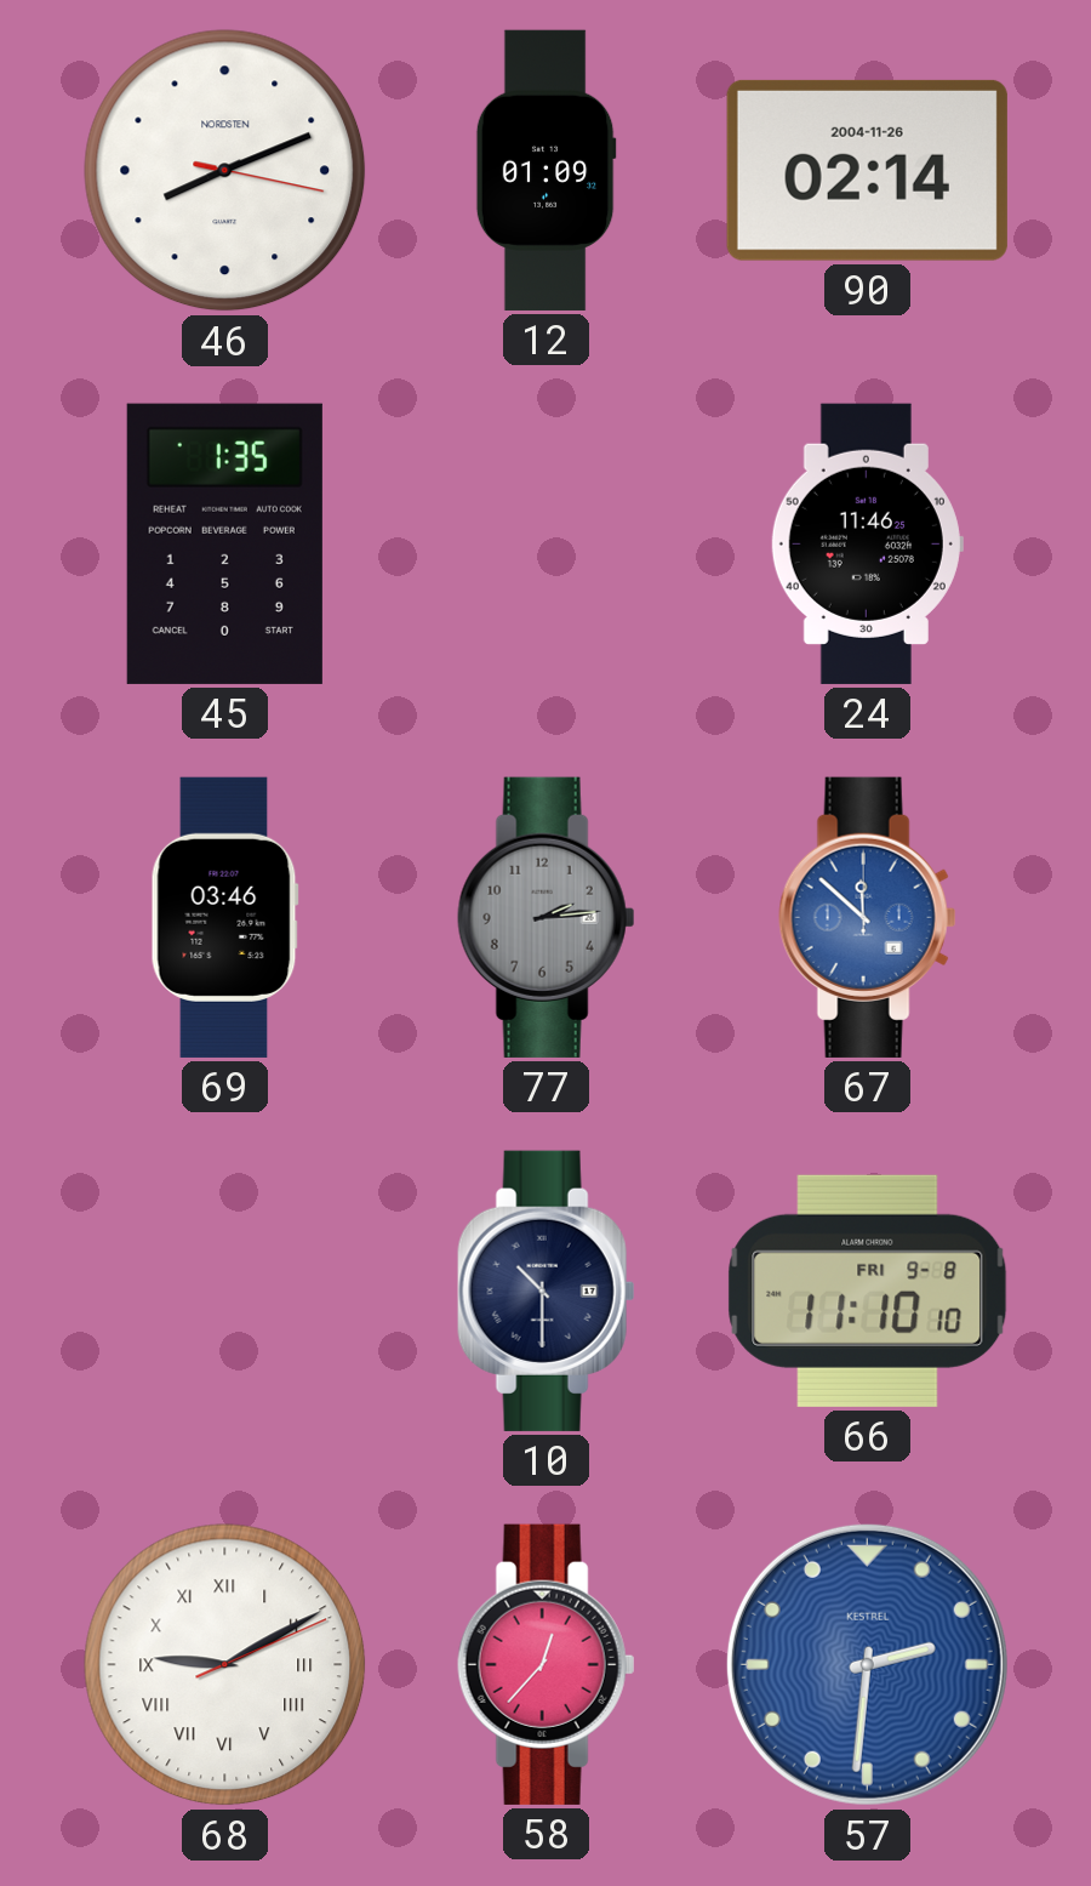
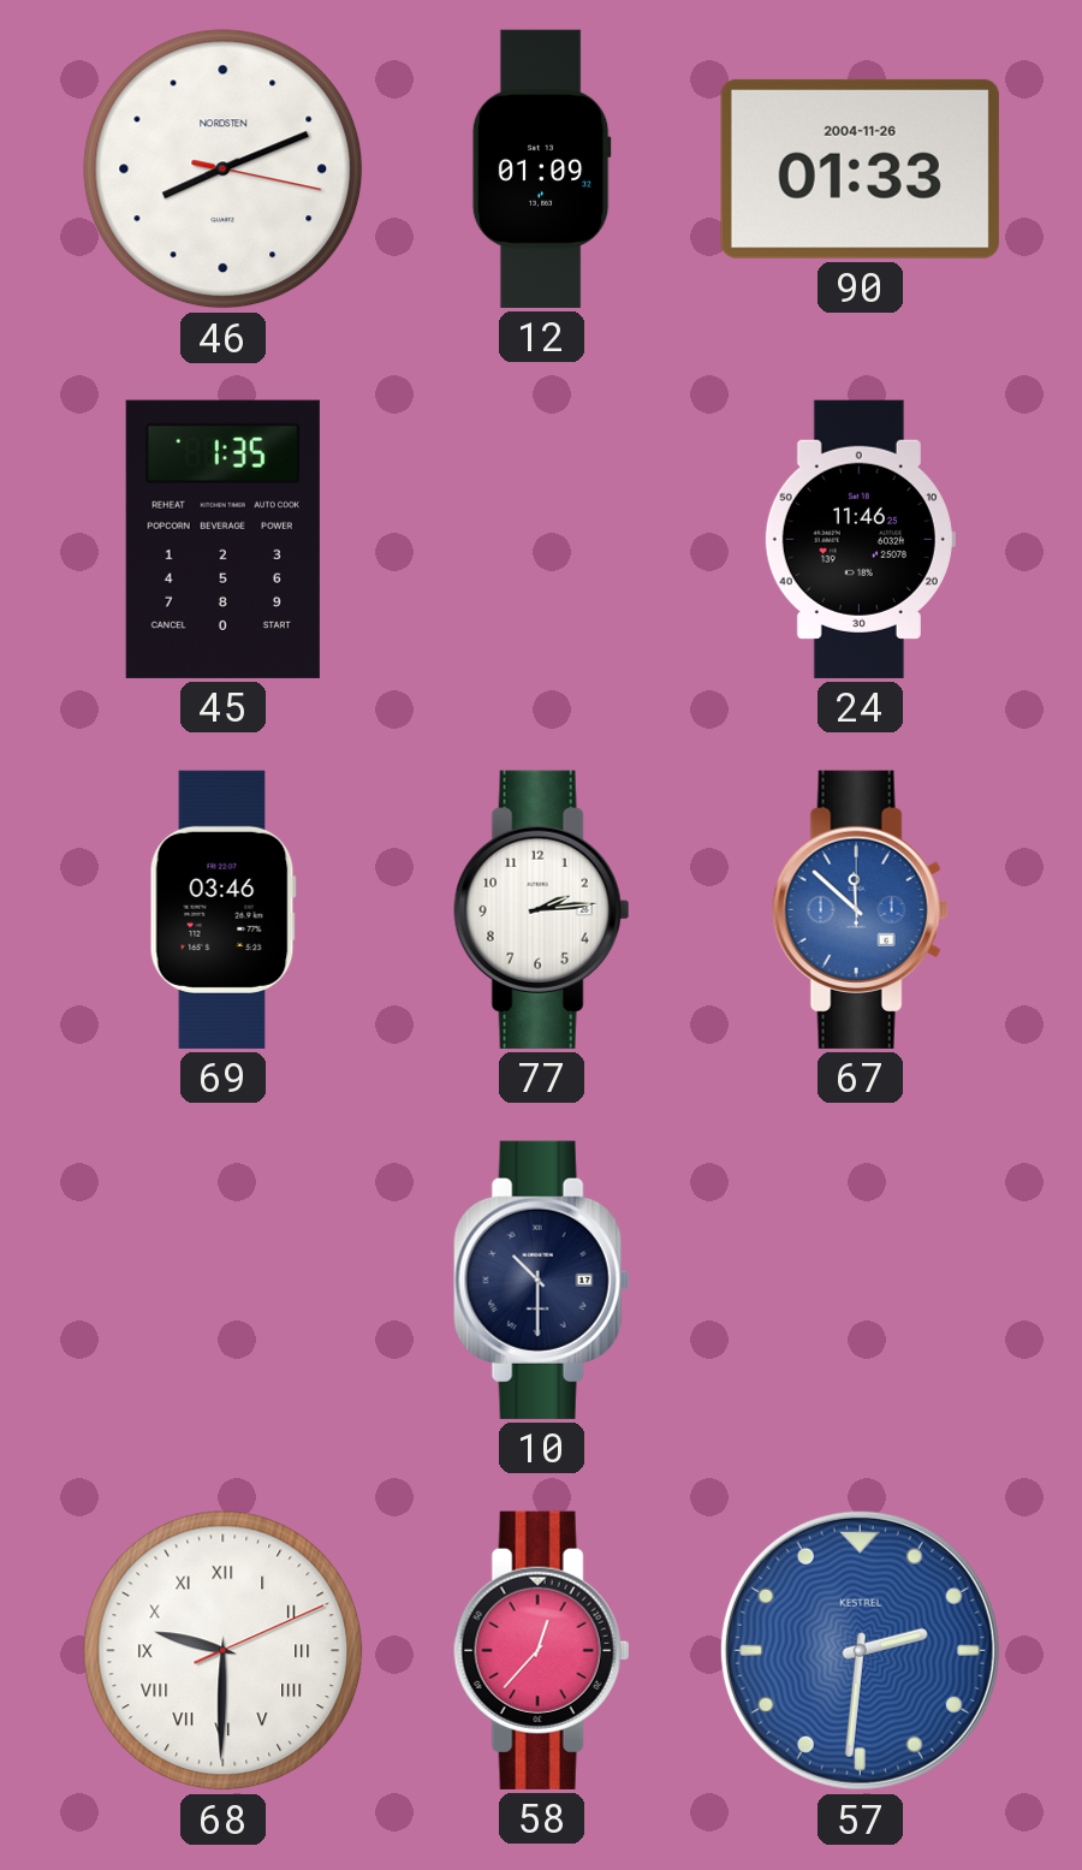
90: 02:14 -> 01:33
77 dial: grey -> white
66: 11:10 -> none
68: 9:10 -> 9:30
